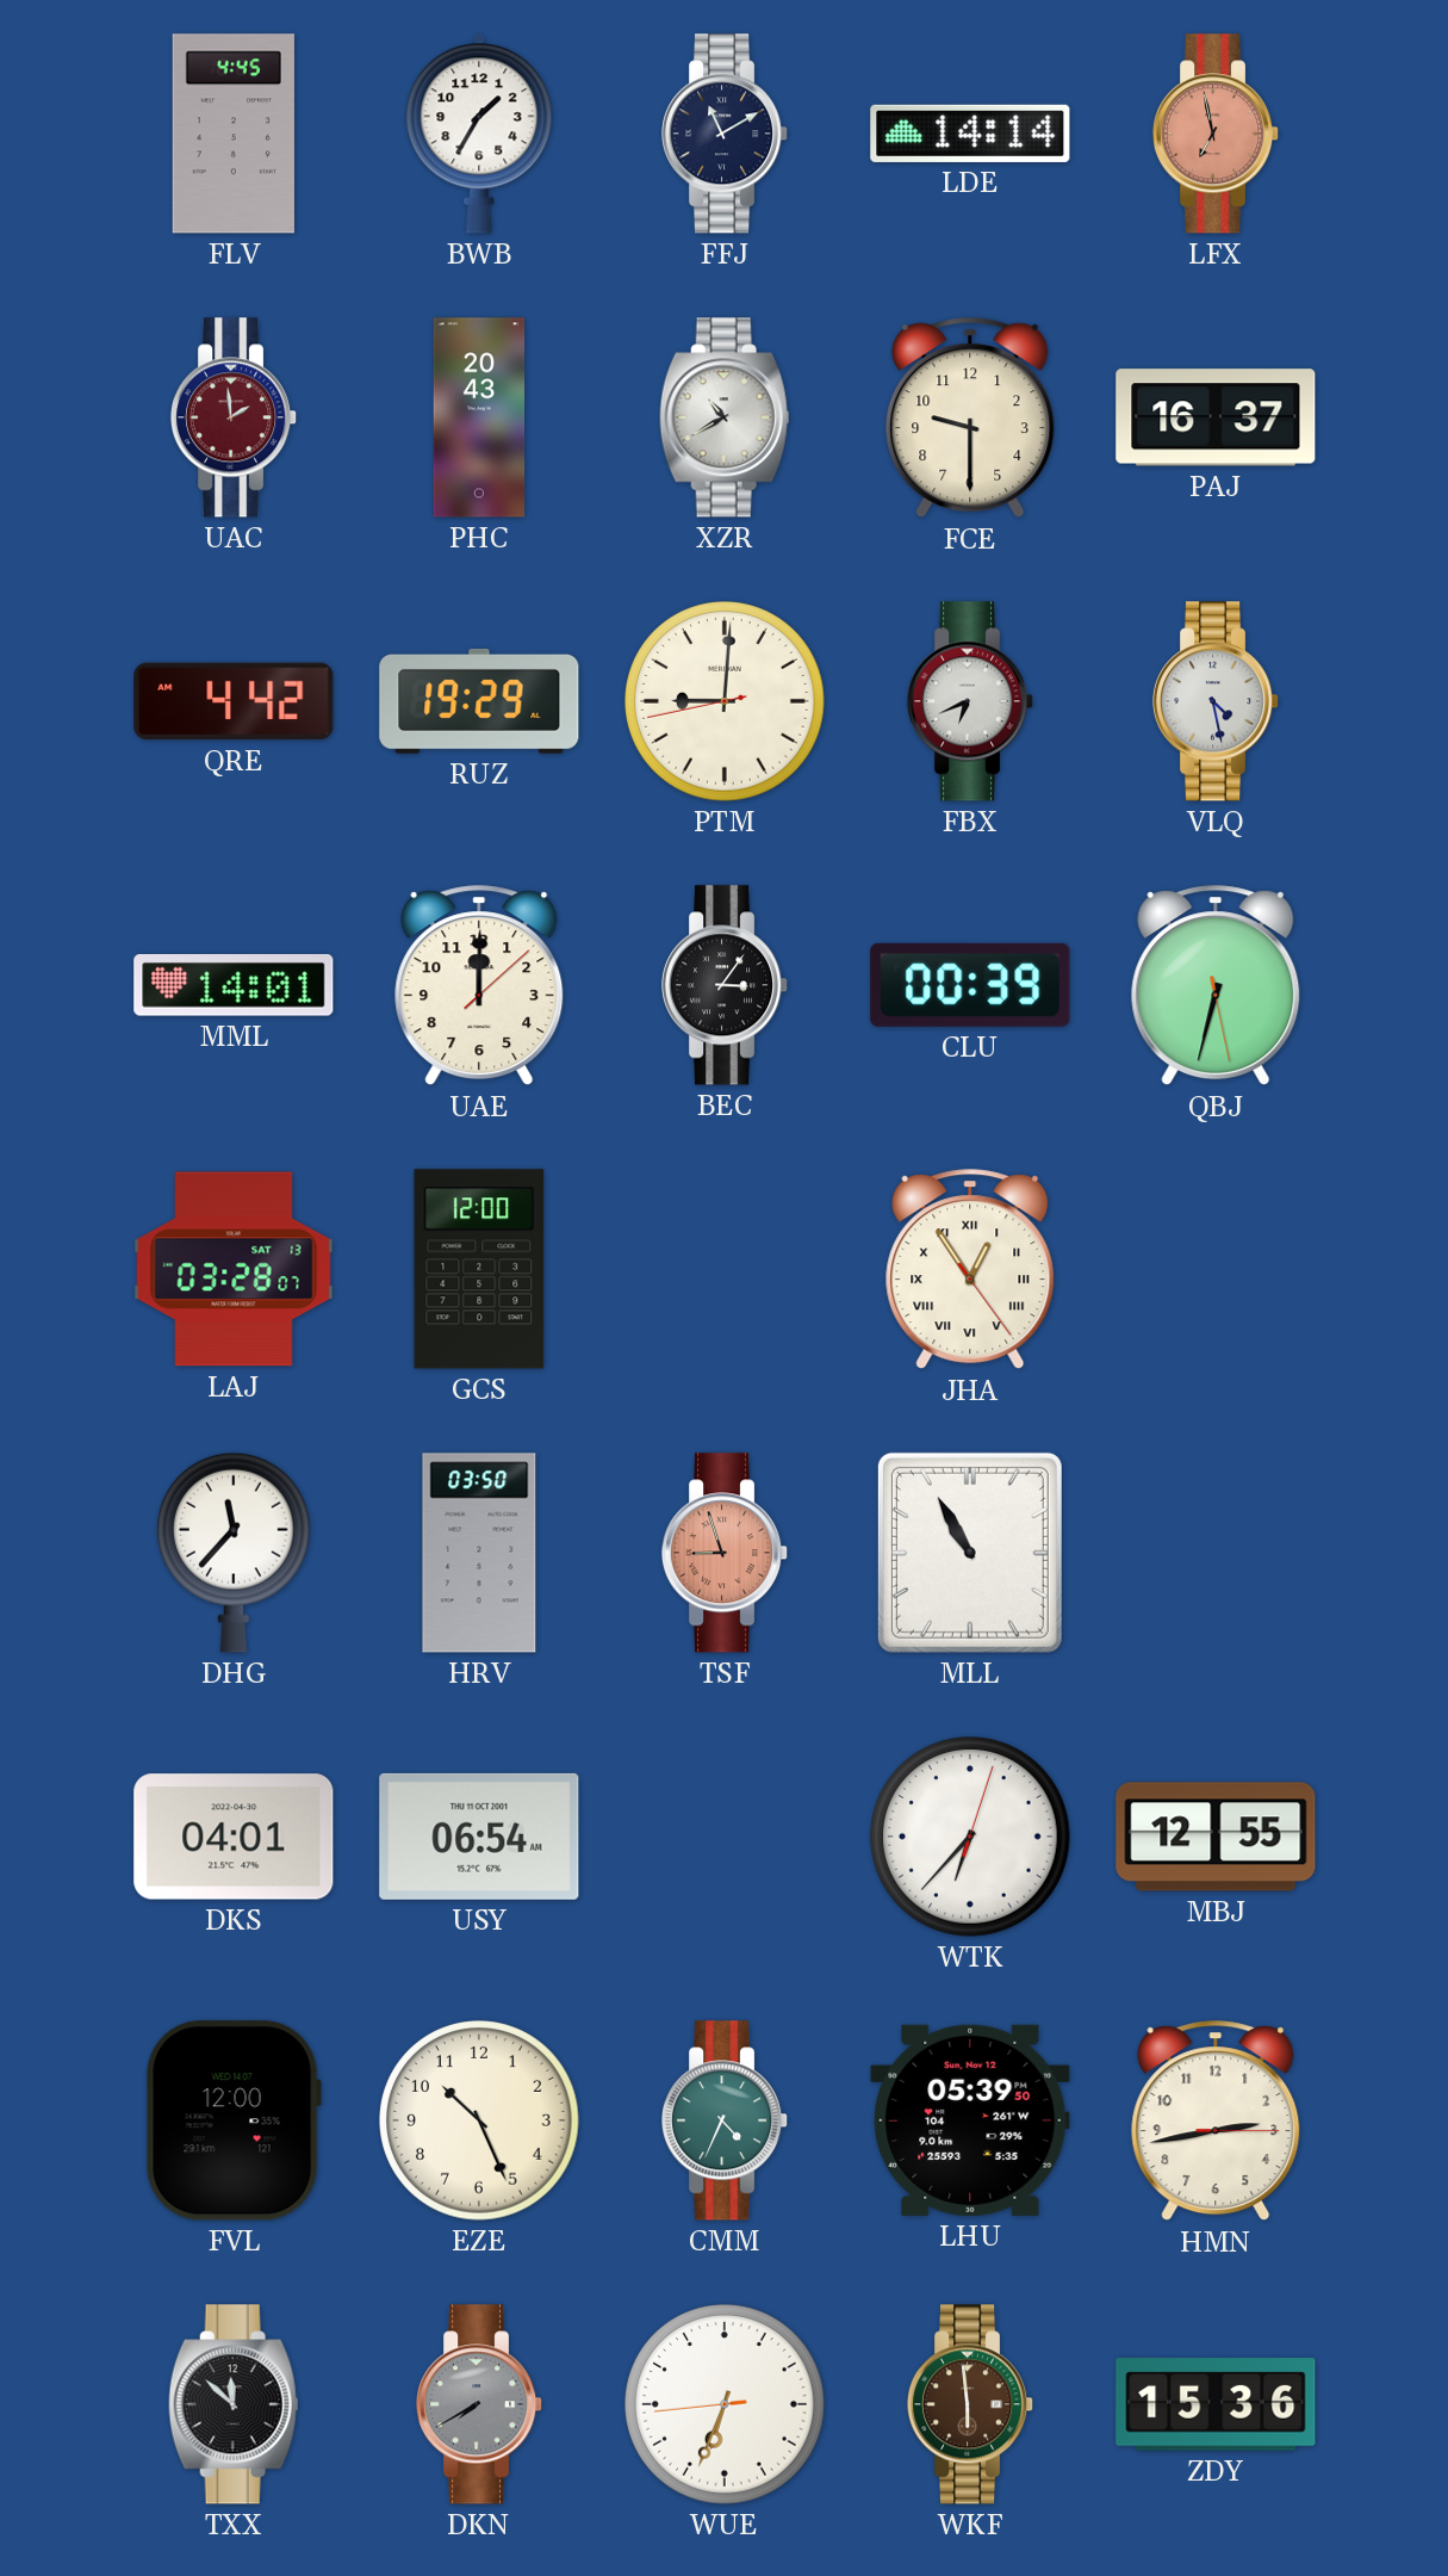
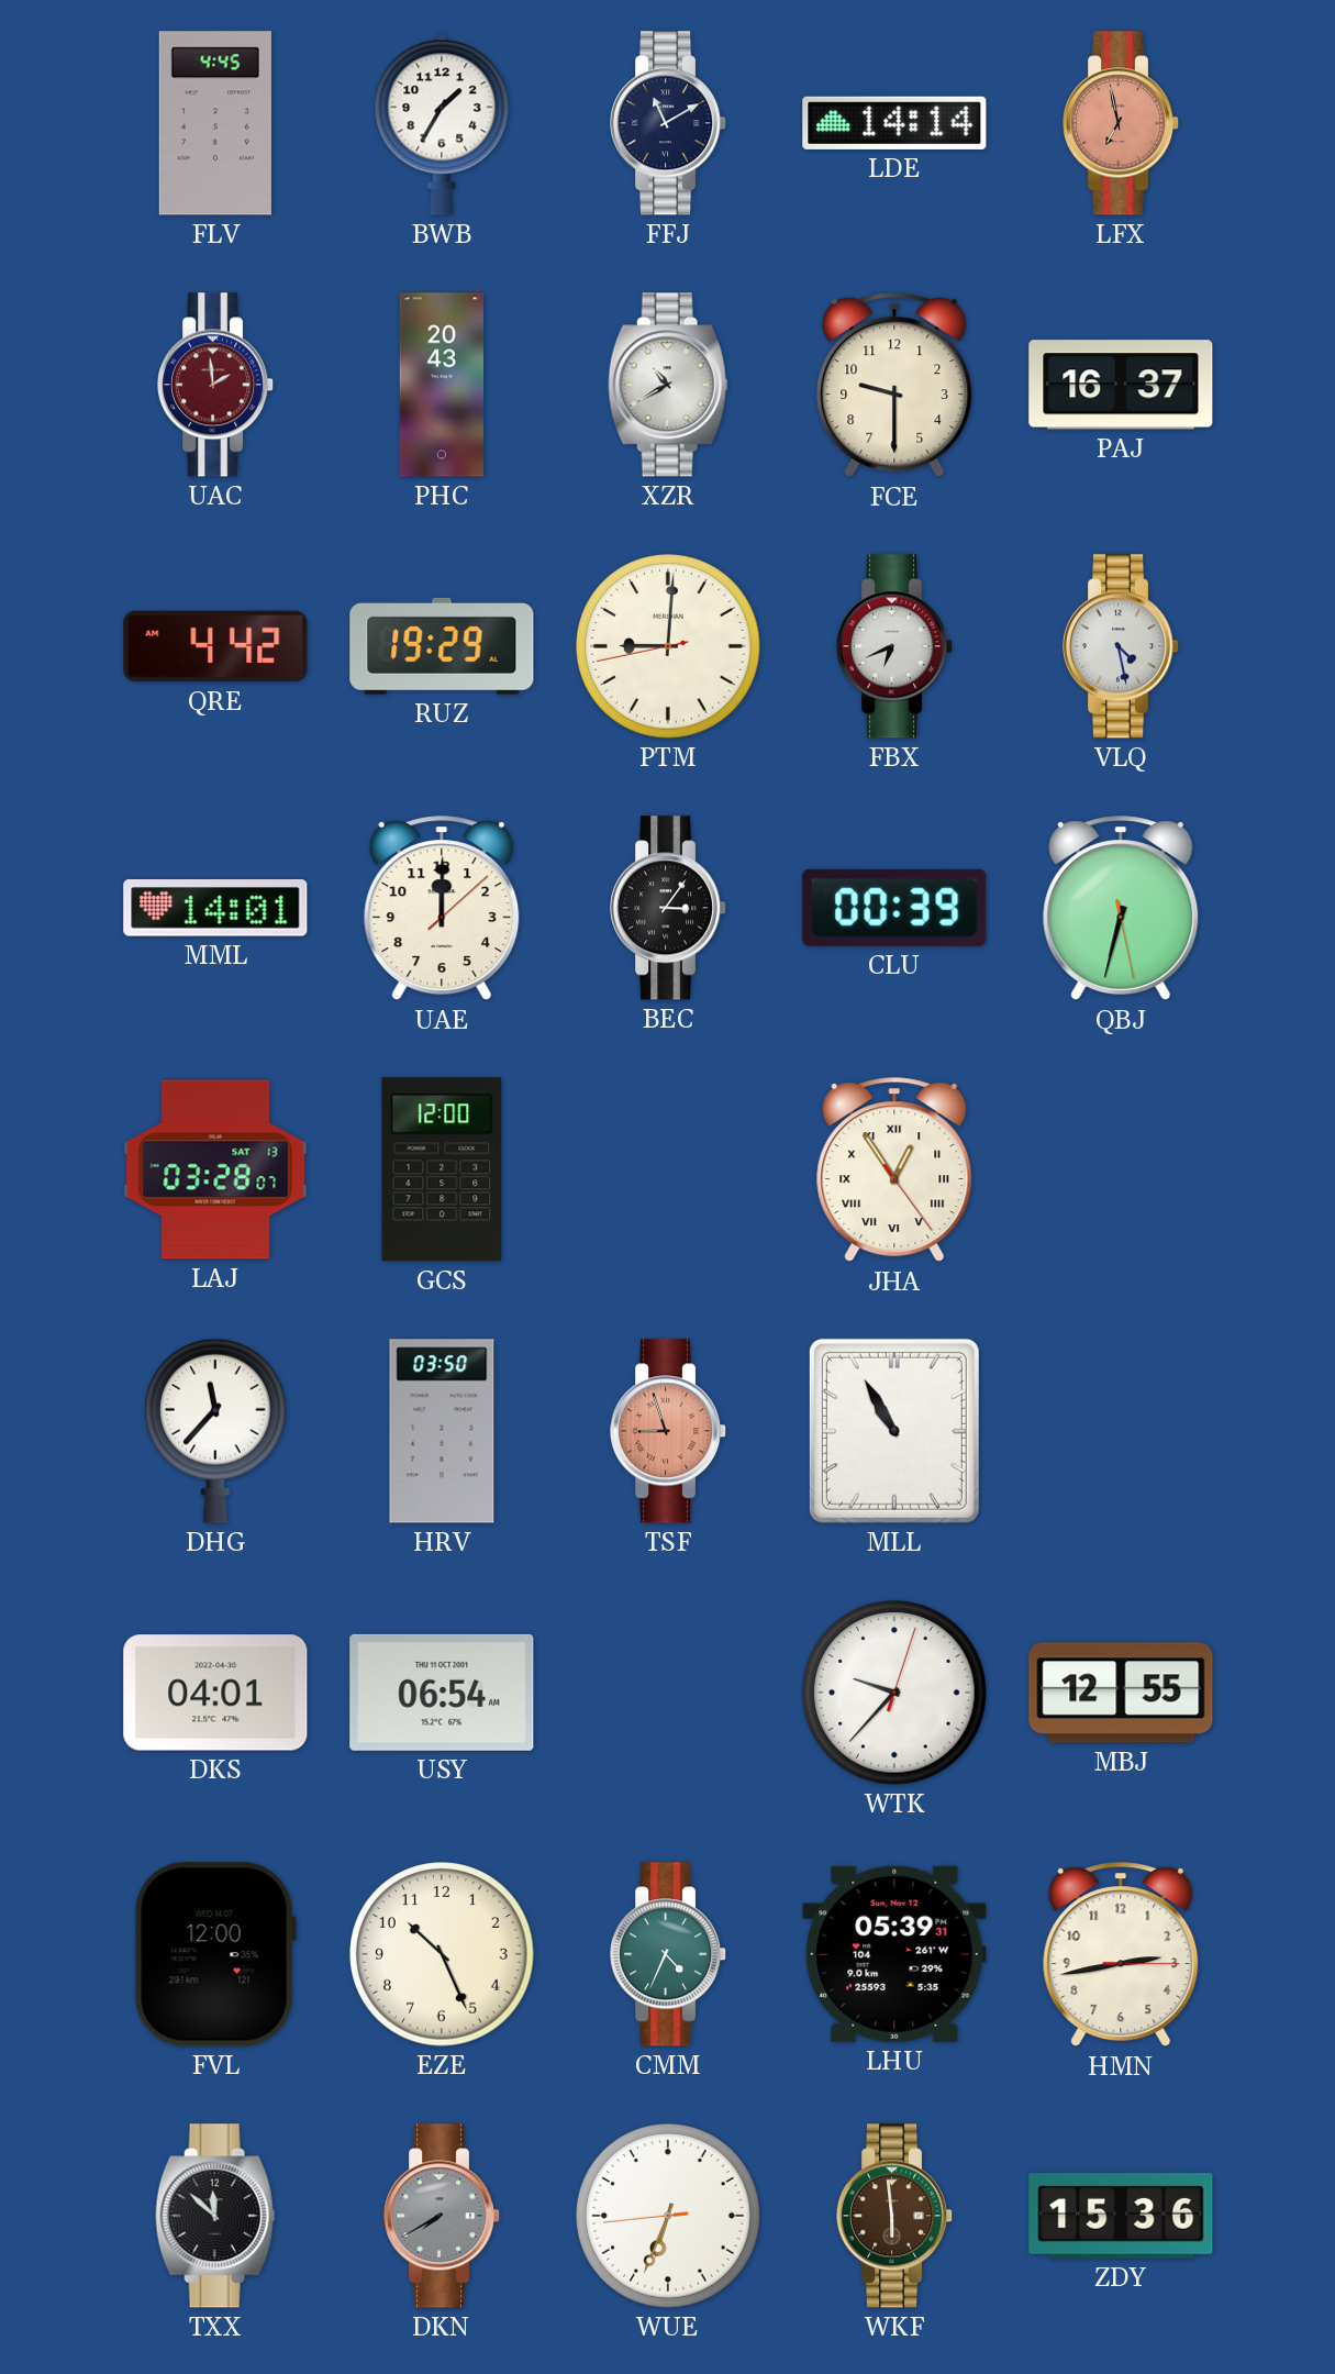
WTK: 6:37 -> 9:37
LHU: 05:39:50 -> 05:39:31
